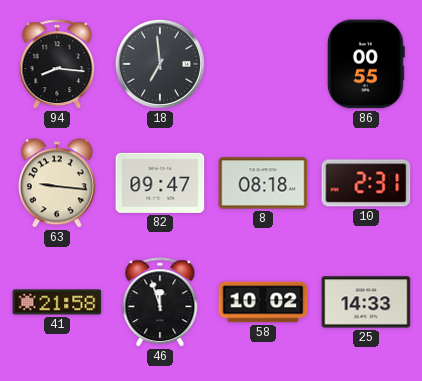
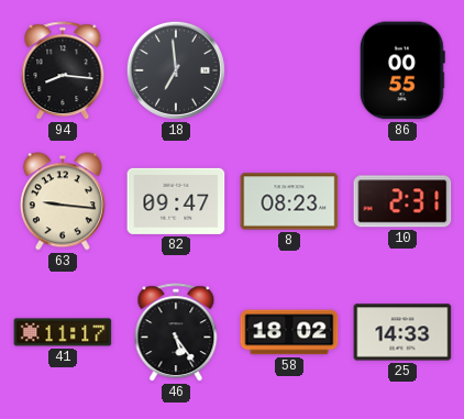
8: 08:18 -> 08:23
41: 21:58 -> 11:17
46: 11:57 -> 5:24
58: 10:02 -> 18:02
